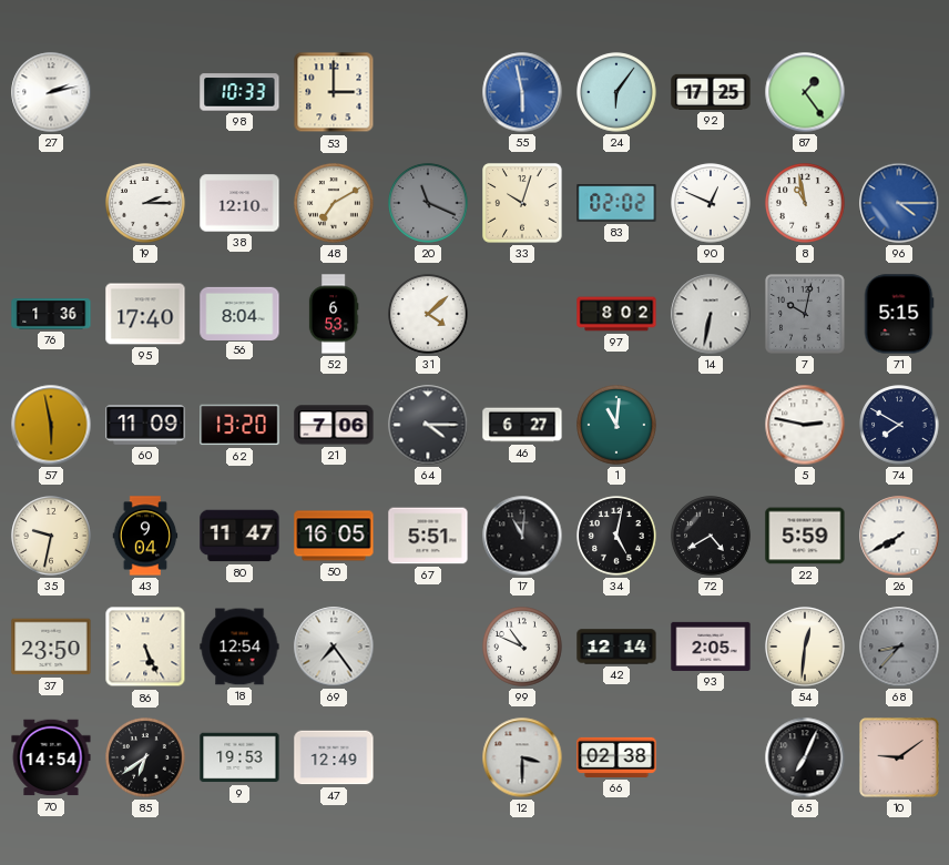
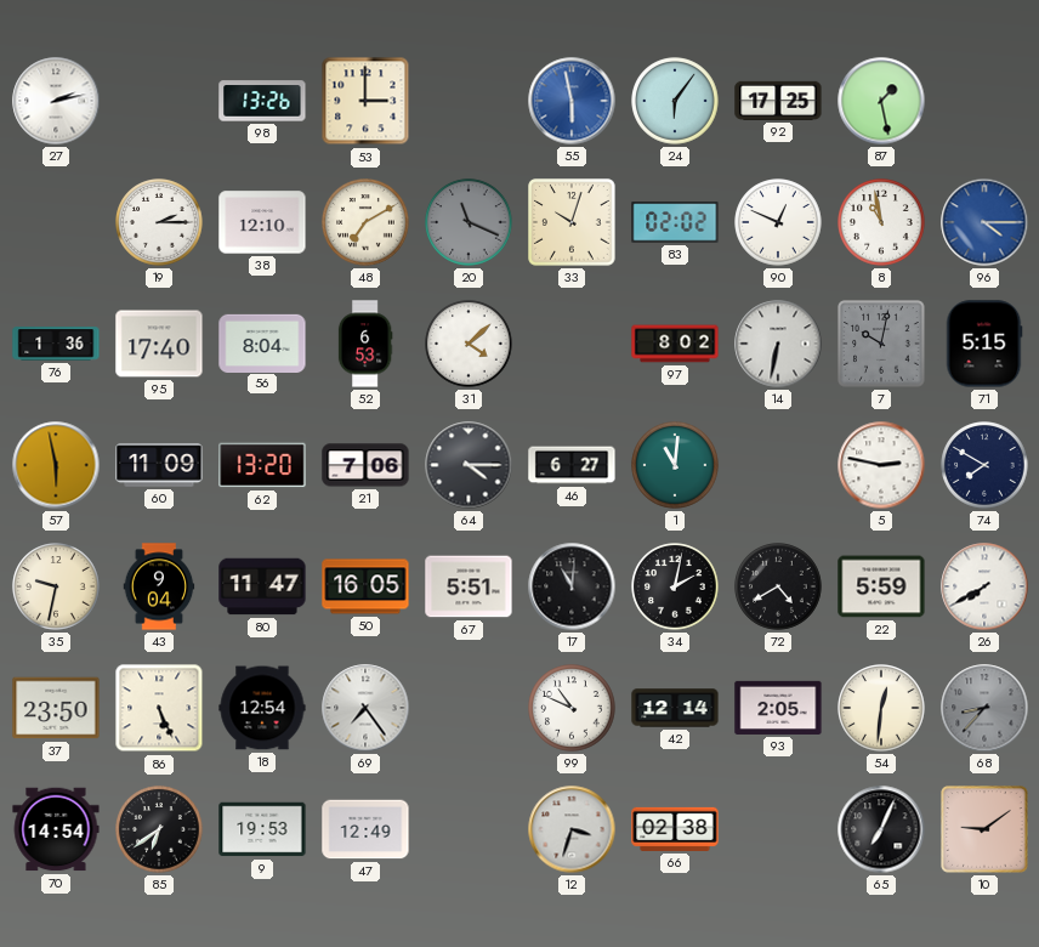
98: 10:33 -> 13:26
87: 1:24 -> 1:28
34: 5:02 -> 2:02
12: 3:30 -> 3:33
